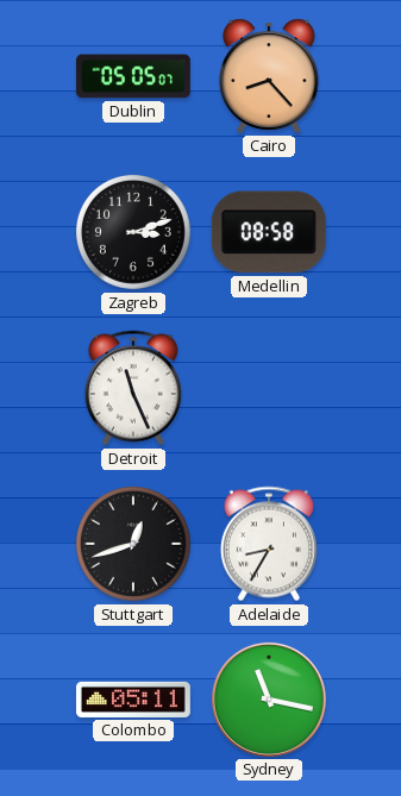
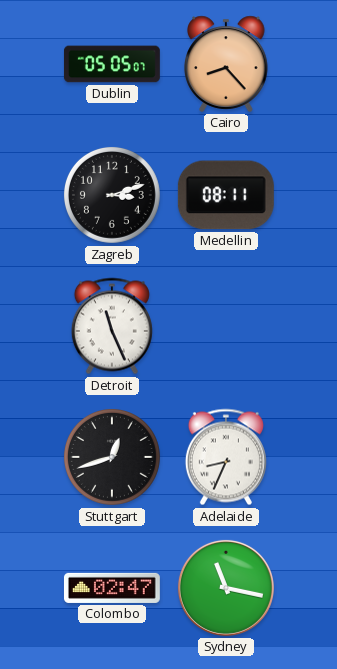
Medellin: 08:58 -> 08:11
Adelaide: 8:35 -> 8:34
Colombo: 05:11 -> 02:47
